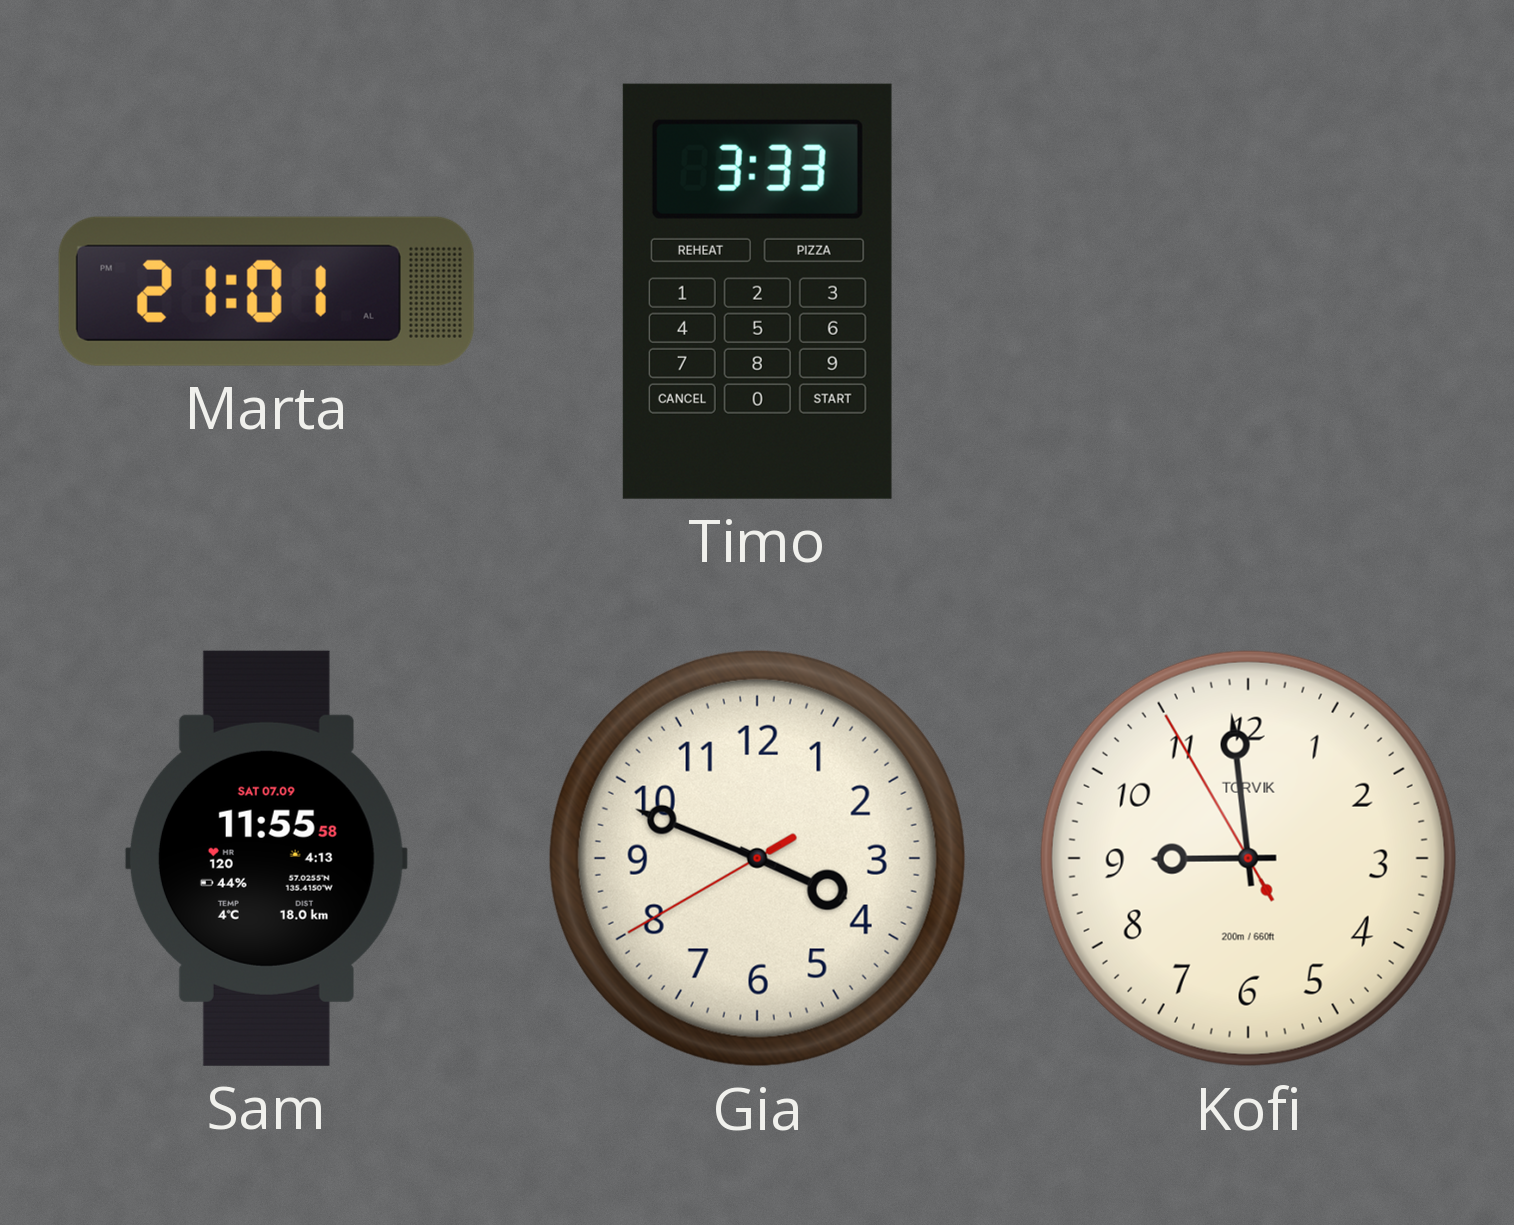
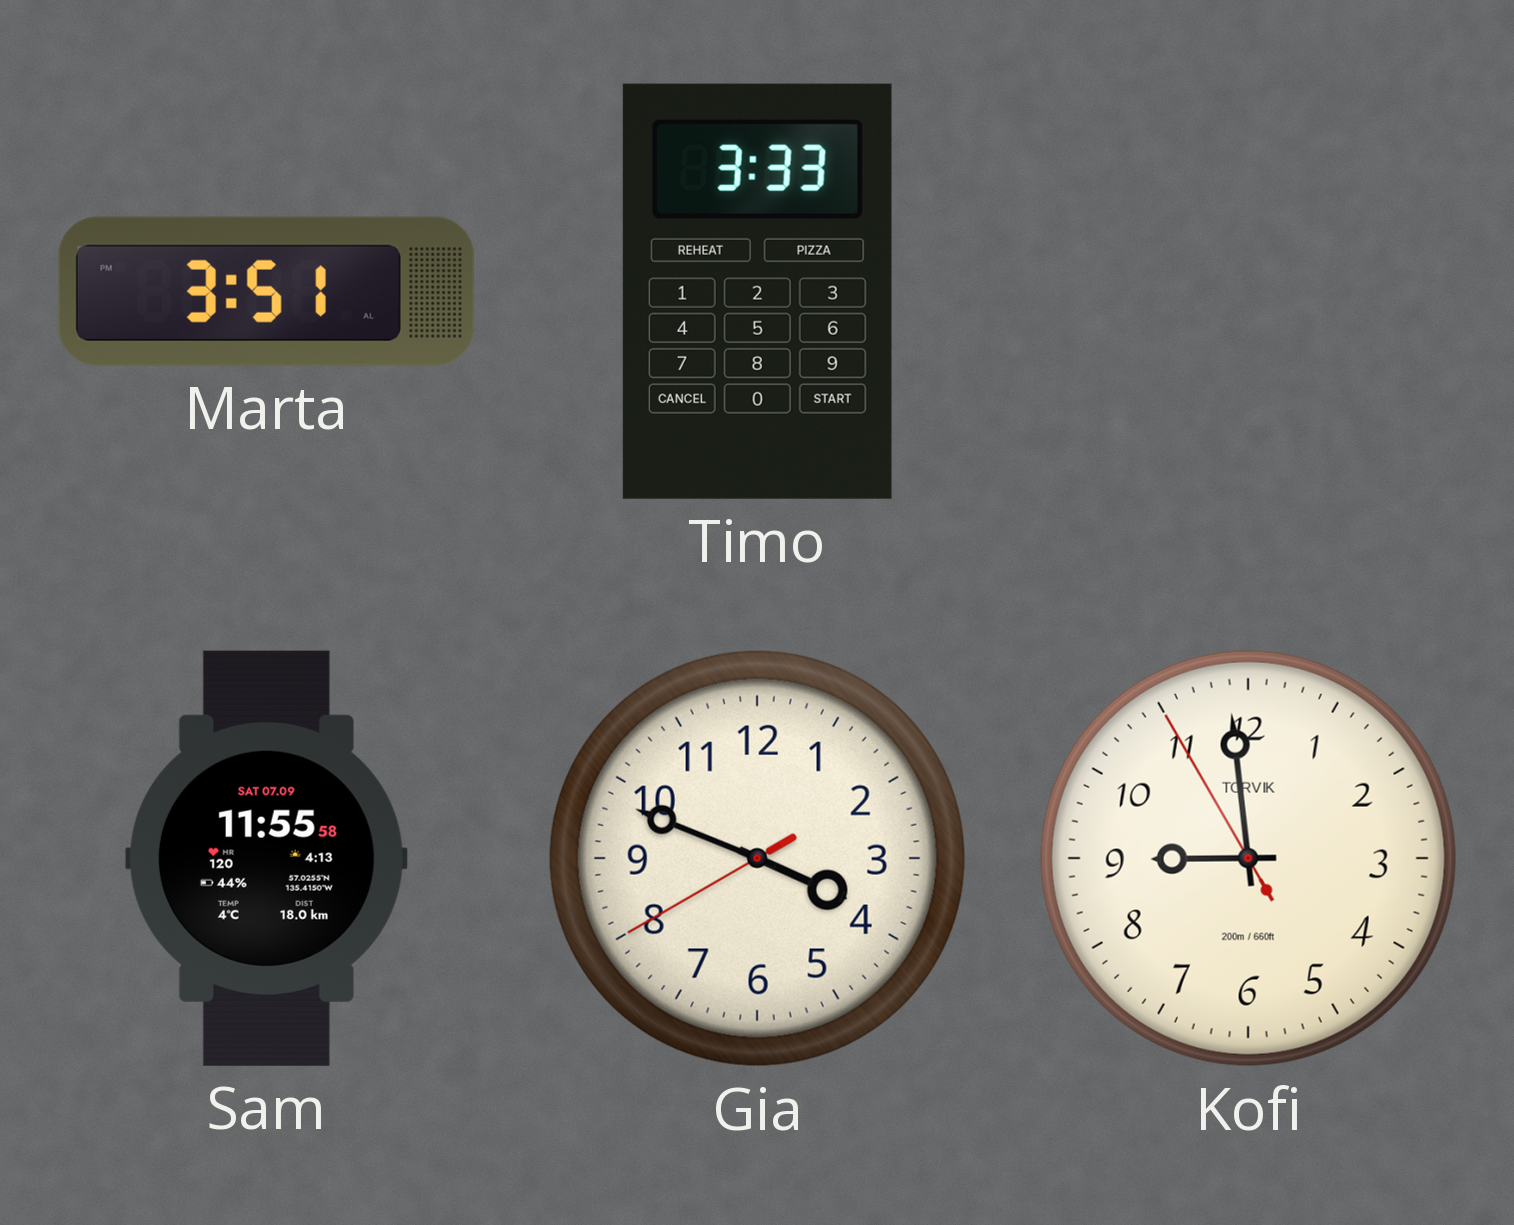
Marta: 21:01 -> 3:51
